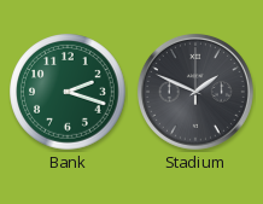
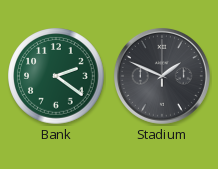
Bank: 2:18 -> 2:21
